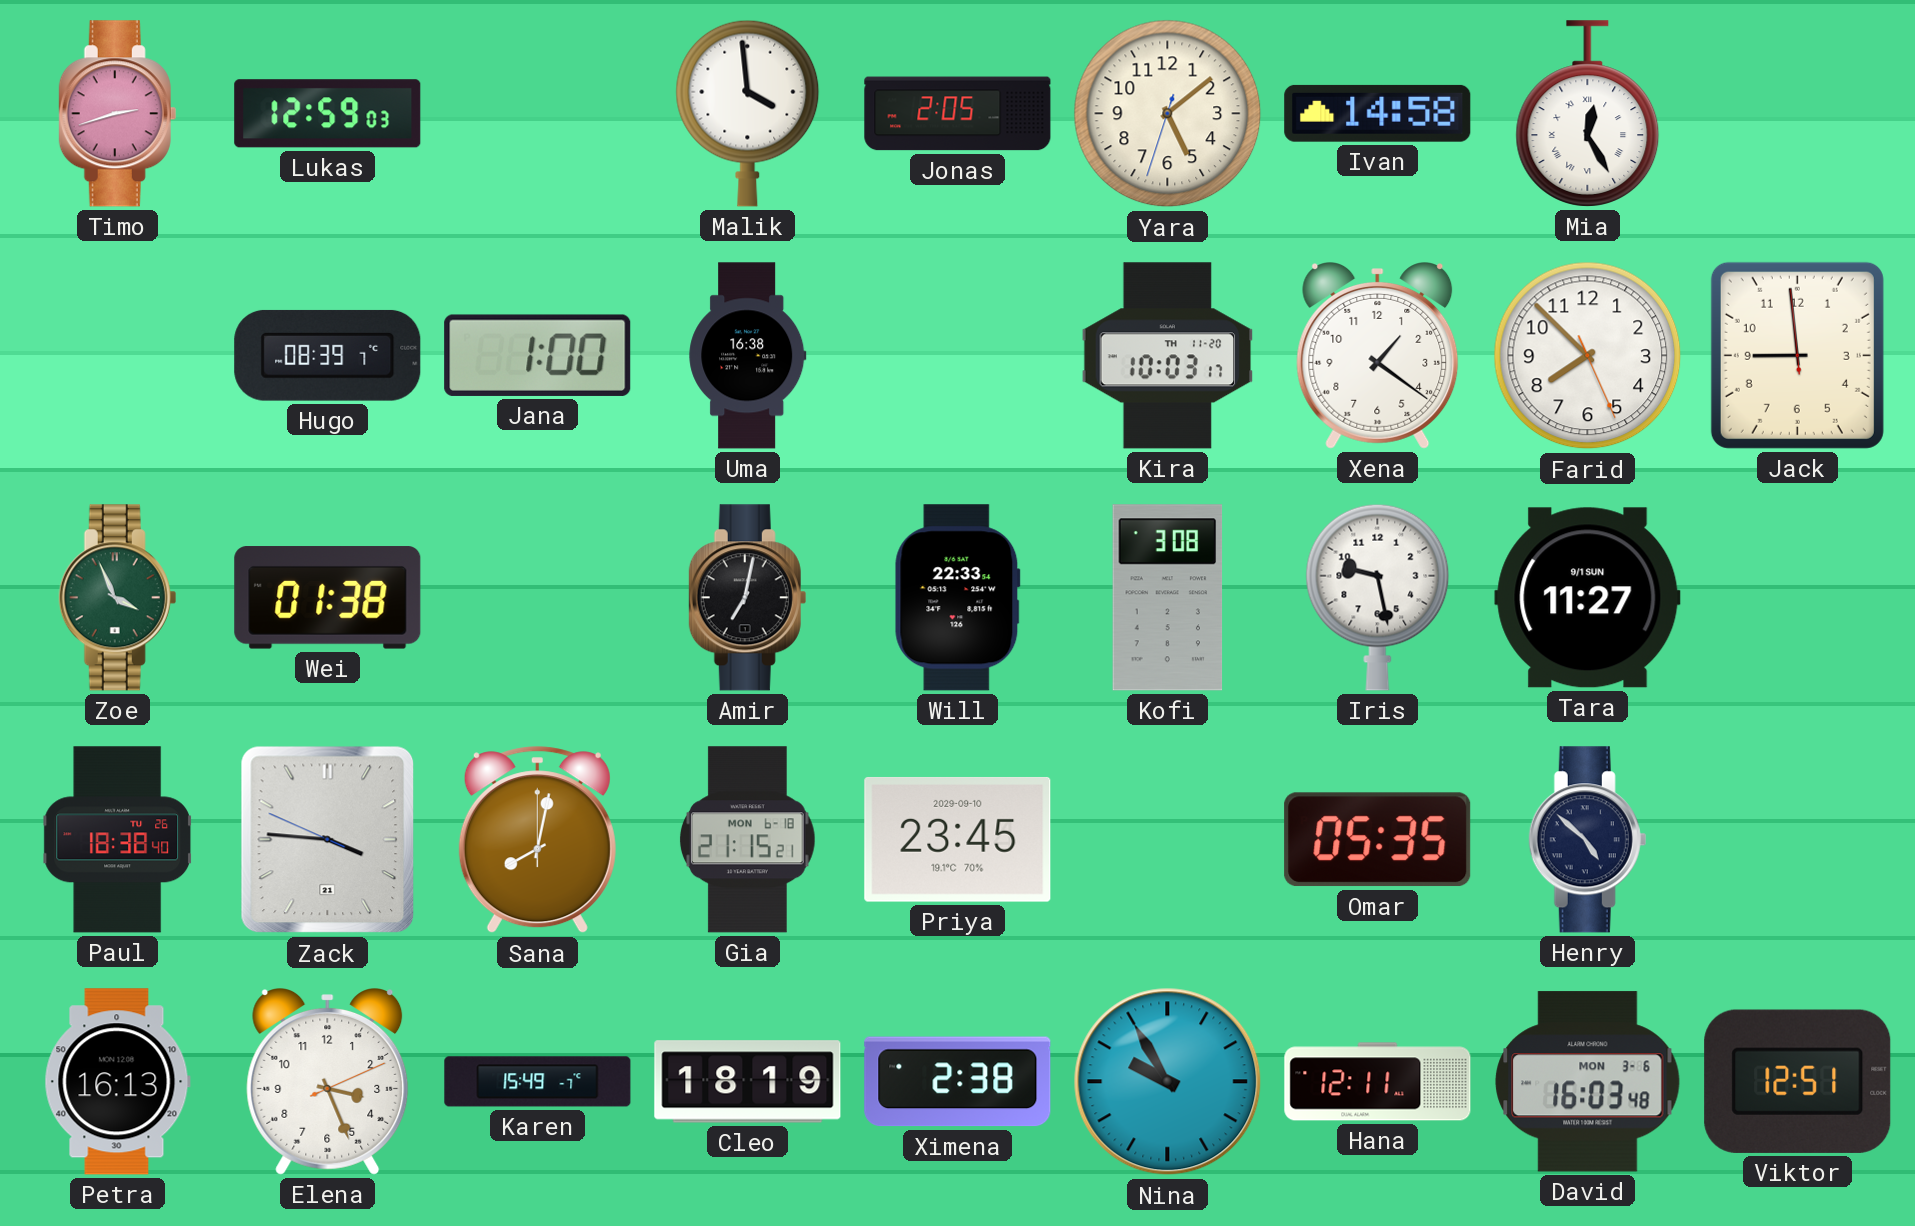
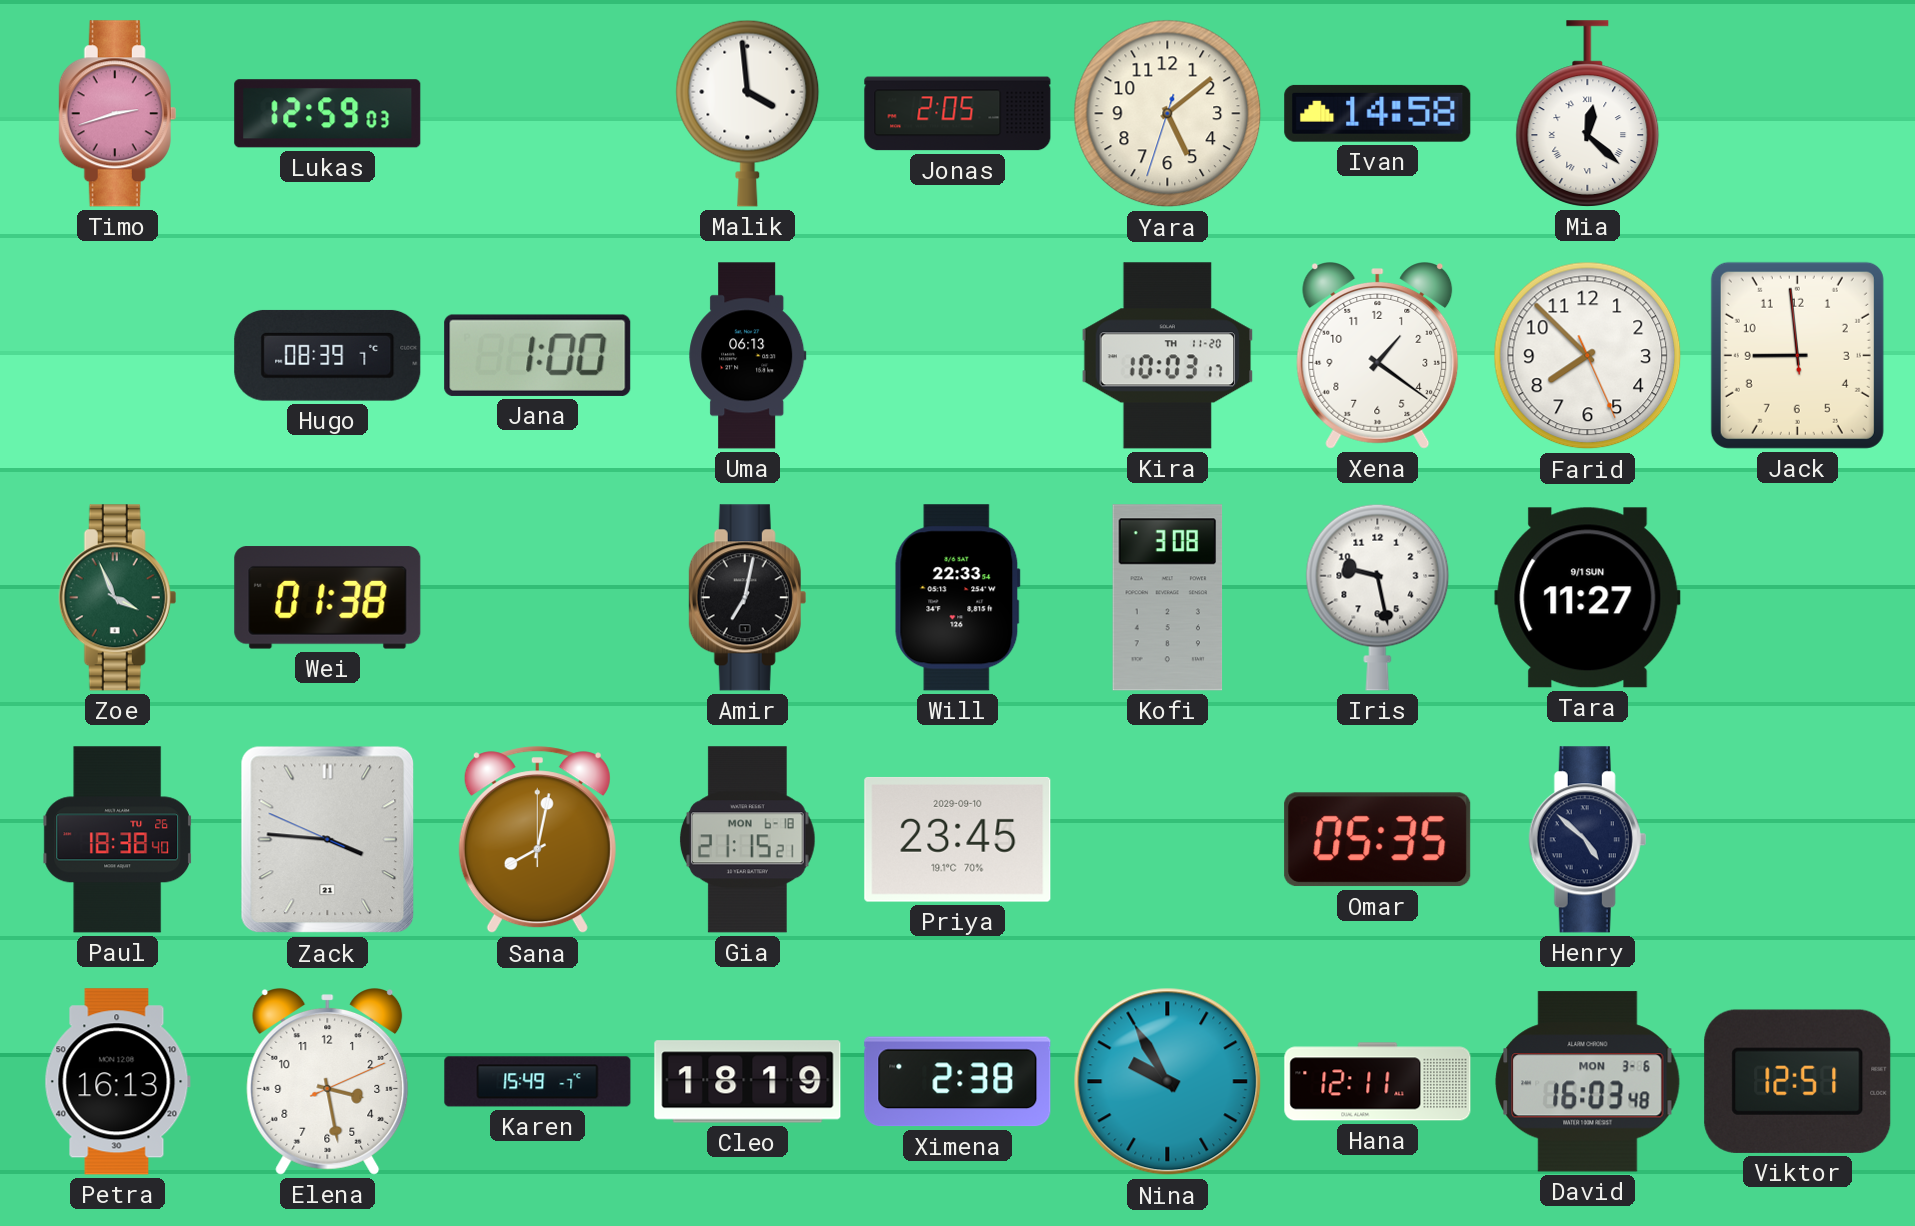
Mia: 12:25 -> 12:22
Uma: 16:38 -> 06:13
Elena: 3:26 -> 3:28
